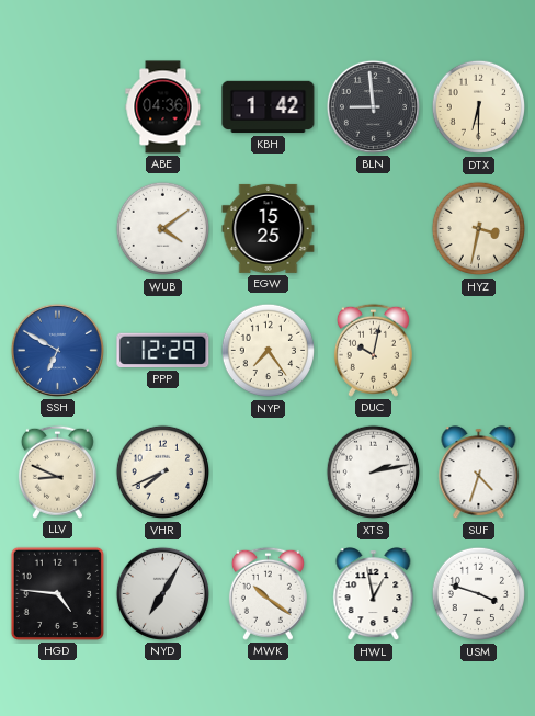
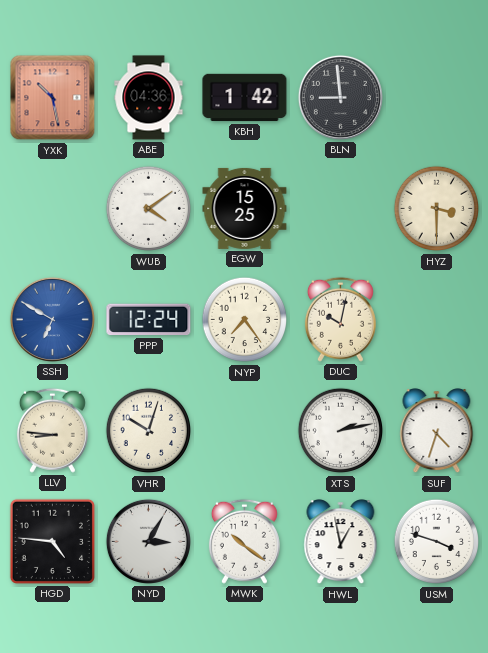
YXK: none -> 10:28
DTX: 6:30 -> none
HYZ: 3:32 -> 3:30
PPP: 12:29 -> 12:24
LLV: 8:49 -> 8:46
VHR: 7:41 -> 10:03
NYD: 7:05 -> 3:05
